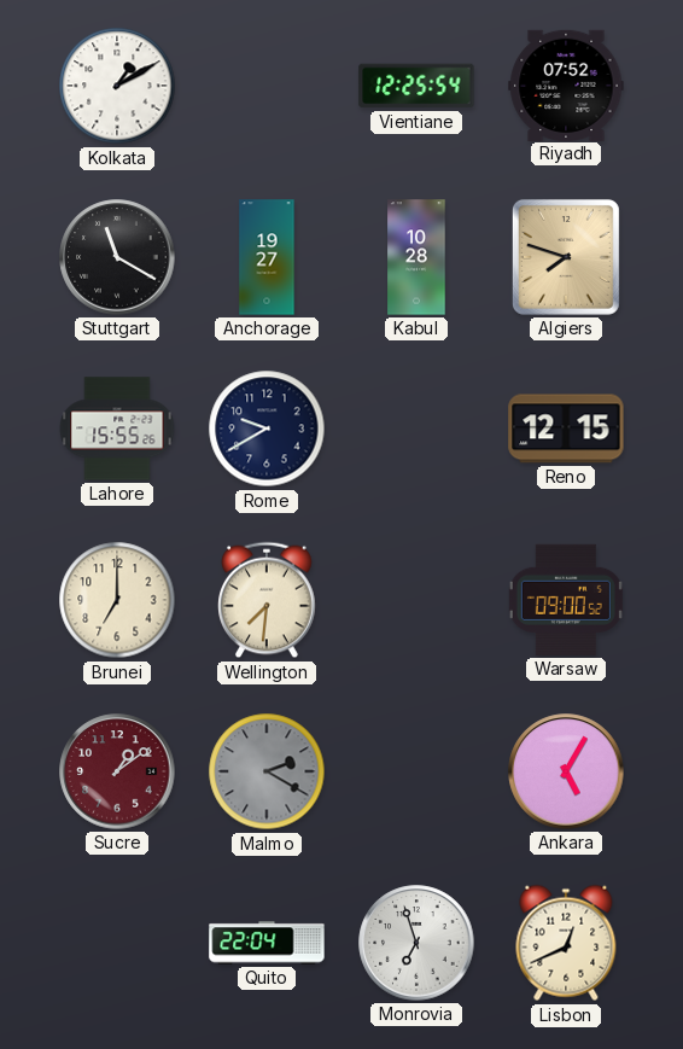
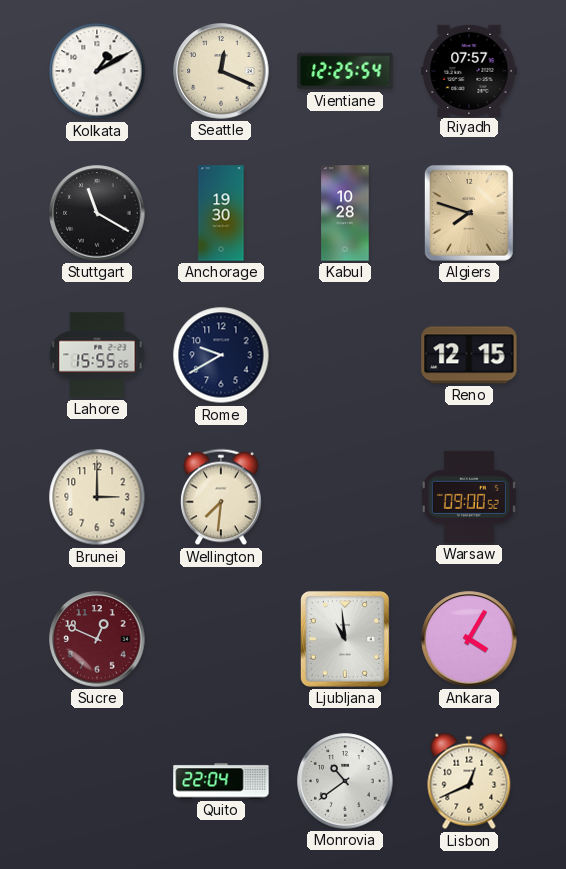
Seattle: none -> 12:19
Riyadh: 07:52 -> 07:57
Anchorage: 19:27 -> 19:30
Brunei: 7:00 -> 3:00
Sucre: 1:09 -> 12:49
Malmo: 2:20 -> none
Ljubljana: none -> 10:59
Ankara: 5:05 -> 4:05
Monrovia: 6:57 -> 10:39
